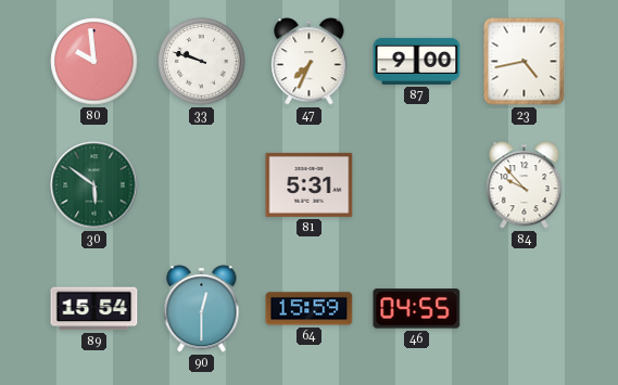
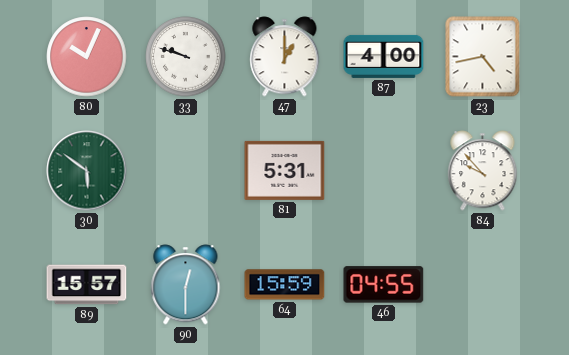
80: 9:59 -> 10:04
47: 7:34 -> 1:00
87: 9:00 -> 4:00
89: 15:54 -> 15:57
